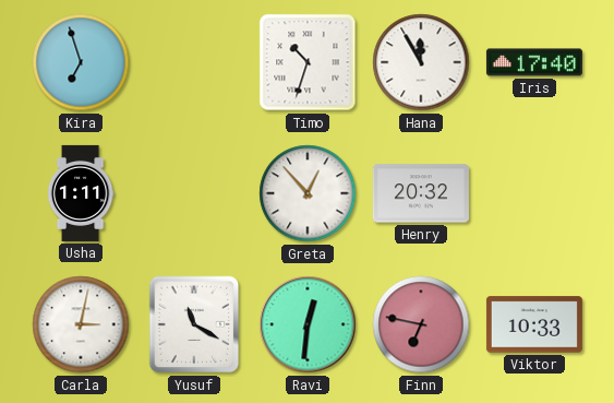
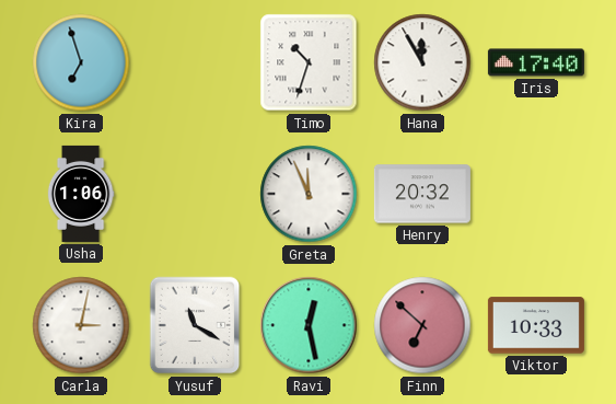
Usha: 1:11 -> 1:06
Greta: 12:53 -> 11:56
Ravi: 12:31 -> 12:28
Finn: 6:47 -> 6:52
